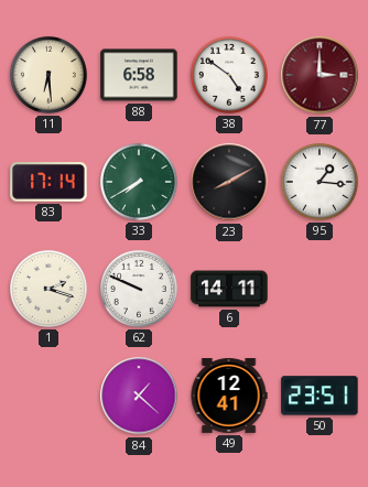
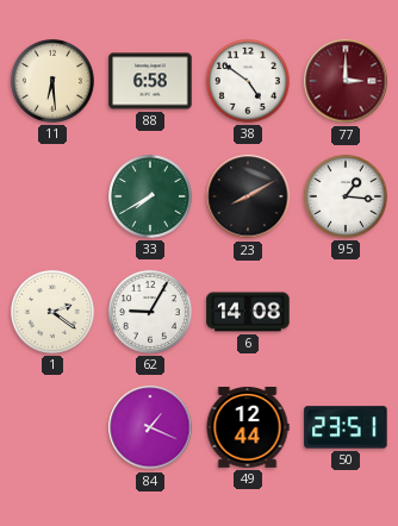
83: 17:14 -> none
1: 2:18 -> 2:21
62: 9:49 -> 9:05
6: 14:11 -> 14:08
84: 1:22 -> 1:19
49: 12:41 -> 12:44
